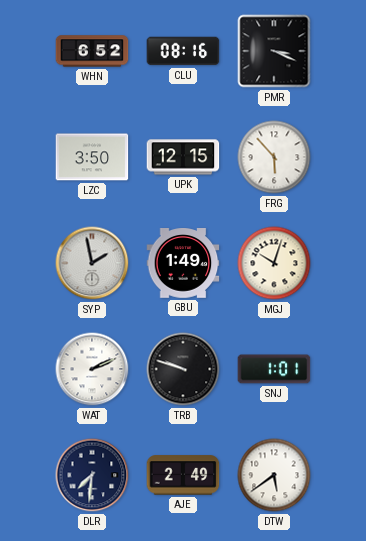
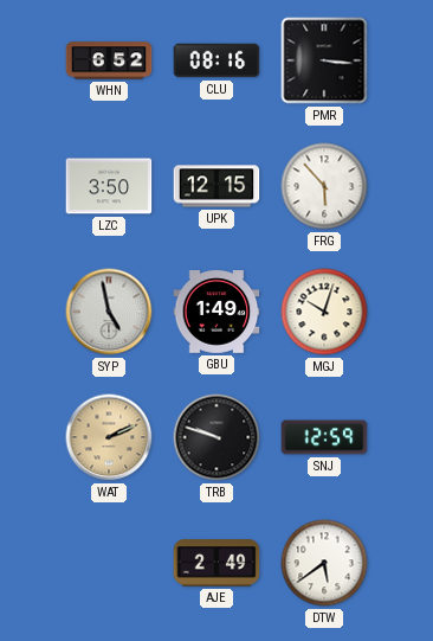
PMR: 3:19 -> 3:16
SYP: 1:58 -> 4:58
WAT dial: white -> champagne
SNJ: 1:01 -> 12:59
DLR: 7:31 -> none
